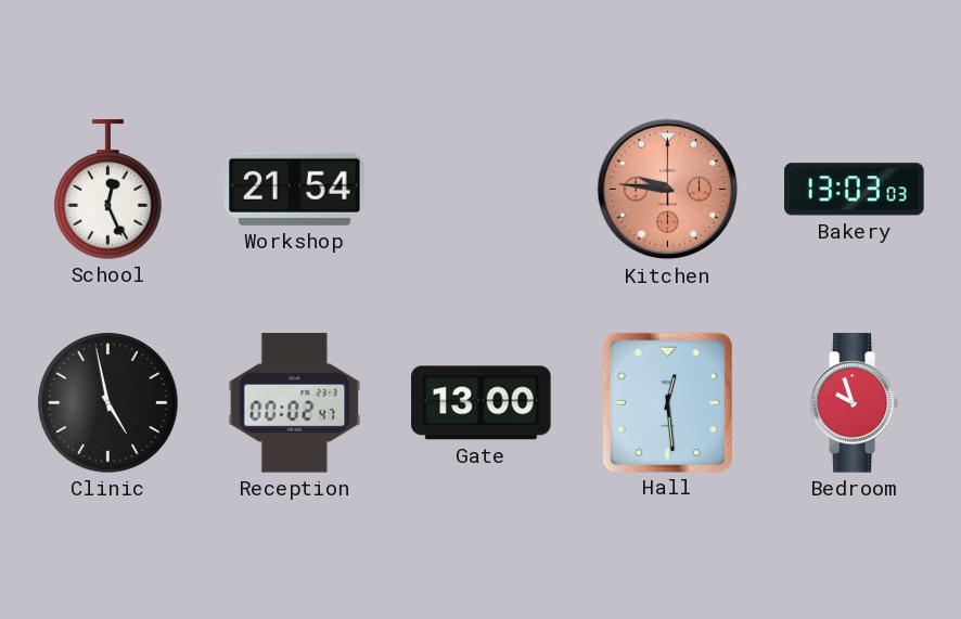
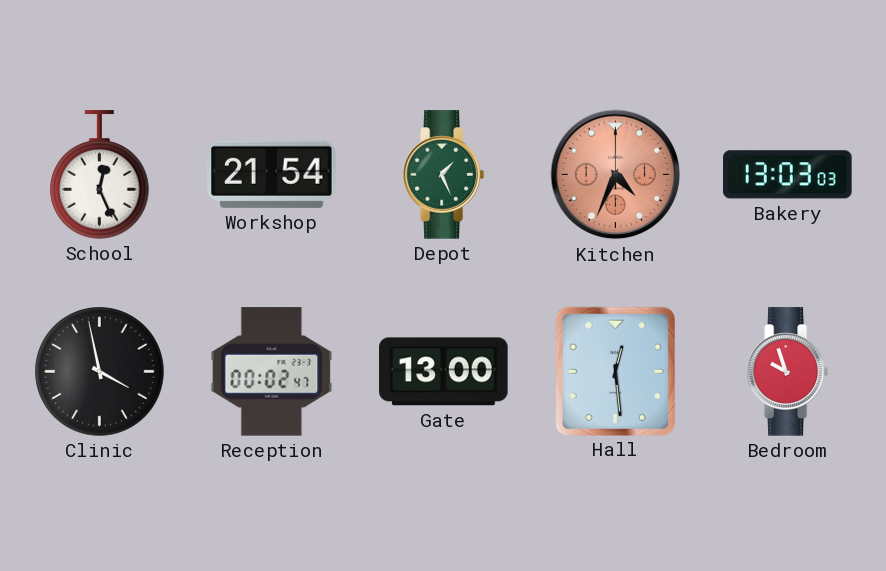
Depot: none -> 1:26
Kitchen: 9:46 -> 4:34
Clinic: 4:58 -> 3:58
